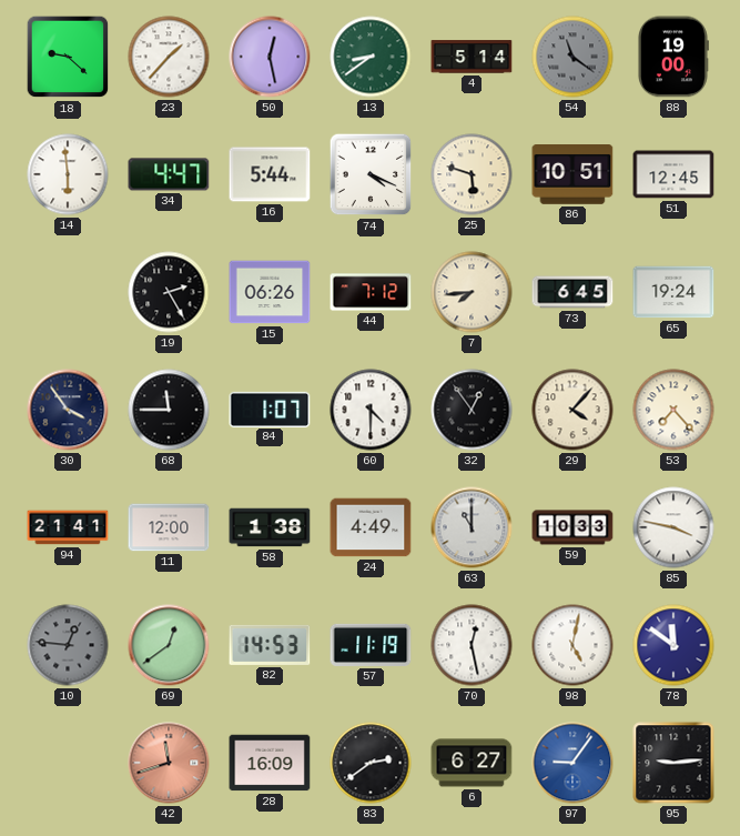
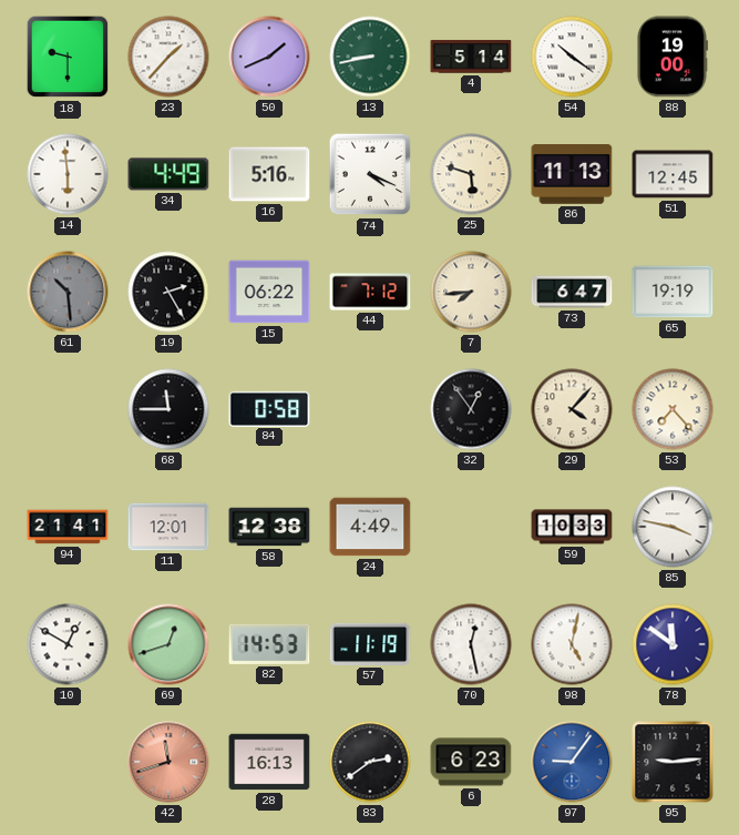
18: 9:22 -> 9:30
50: 12:28 -> 1:41
13: 8:39 -> 8:43
54: 11:21 -> 10:21
54 dial: grey -> white
34: 4:47 -> 4:49
16: 5:44 -> 5:16
86: 10:51 -> 11:13
61: none -> 10:29
15: 06:26 -> 06:22
73: 6:45 -> 6:47
65: 19:24 -> 19:19
30: 3:54 -> none
84: 1:07 -> 0:58
60: 4:30 -> none
11: 12:00 -> 12:01
58: 1:38 -> 12:38
63: 11:00 -> none
10: 12:46 -> 12:50
10 dial: grey -> white
69: 12:39 -> 12:42
28: 16:09 -> 16:13
6: 6:27 -> 6:23
